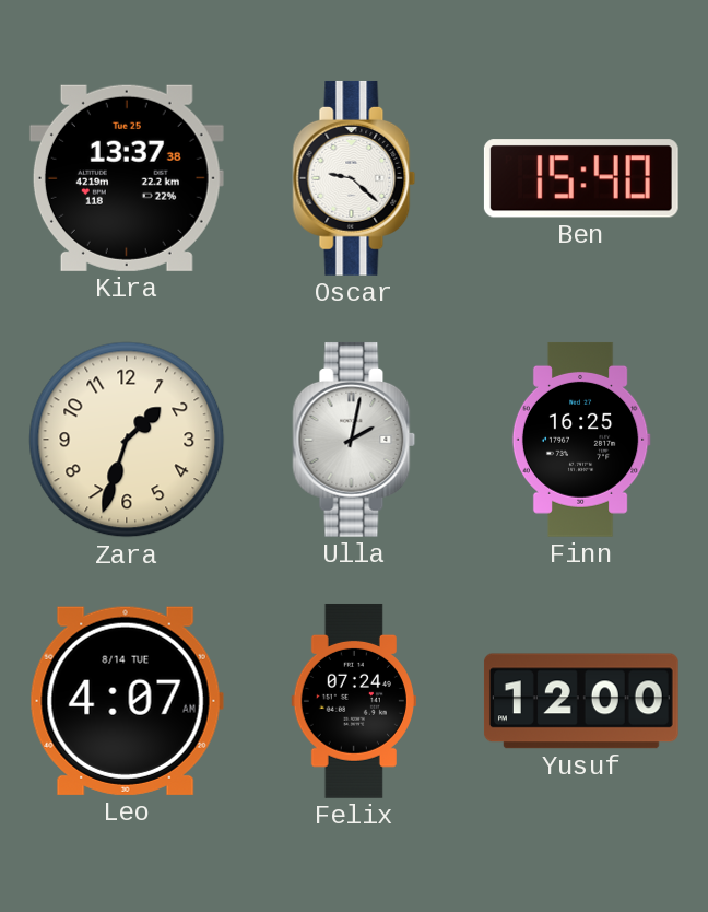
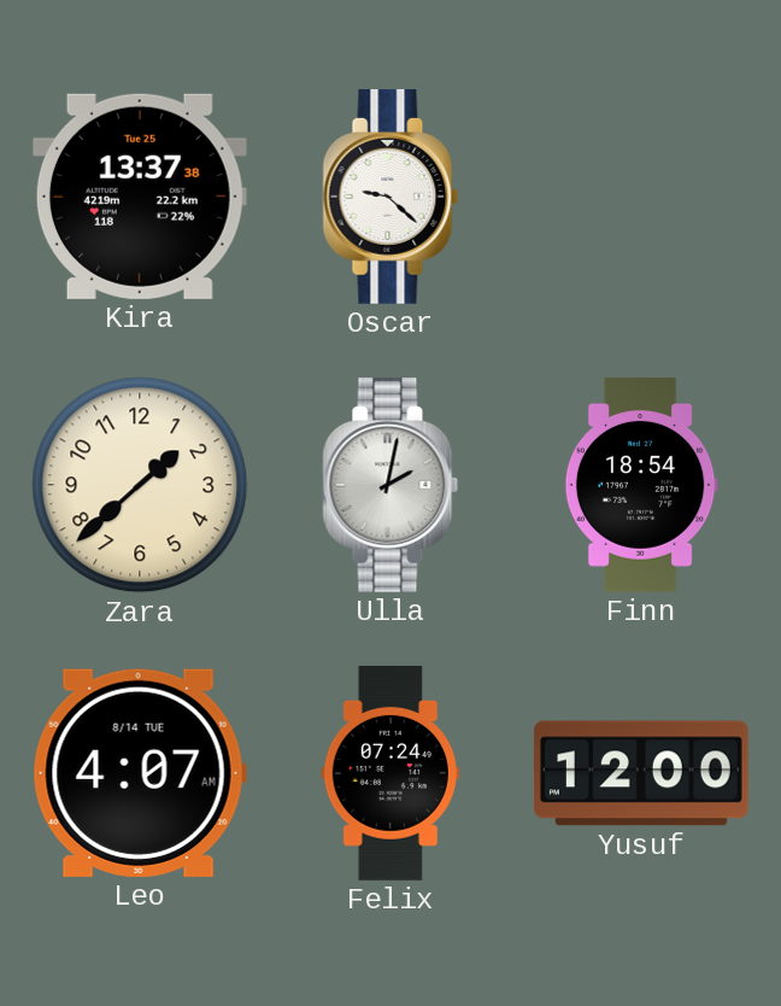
Ben: 15:40 -> none
Zara: 1:33 -> 1:38
Finn: 16:25 -> 18:54
